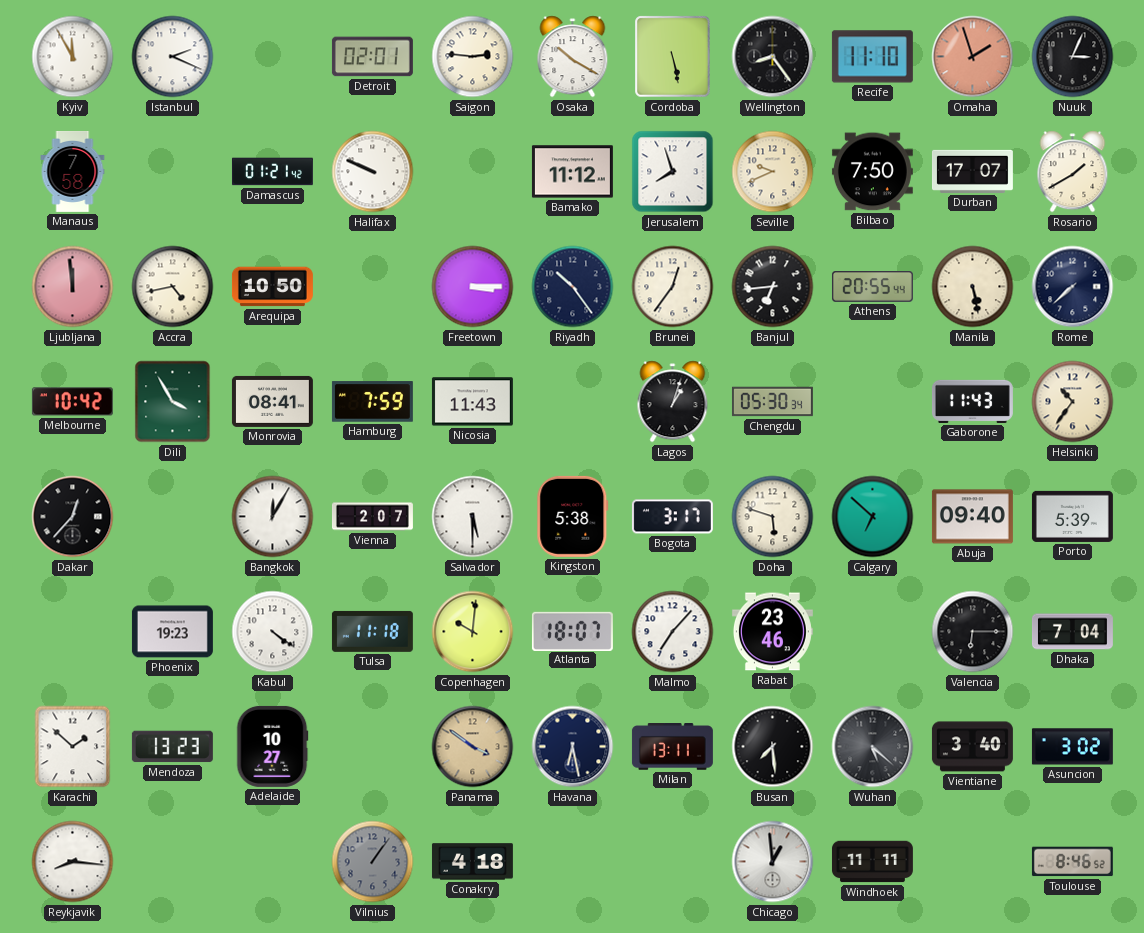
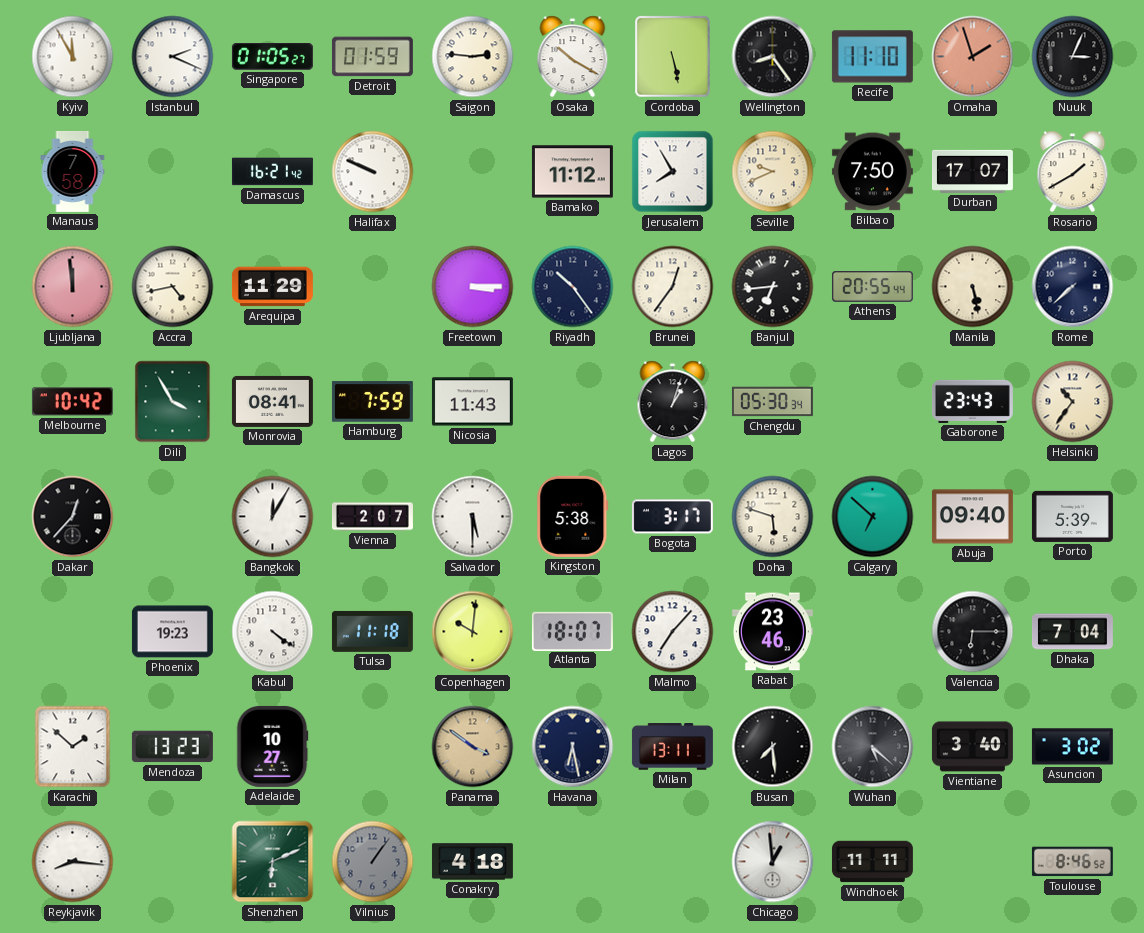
Singapore: none -> 01:05
Detroit: 02:01 -> 01:59
Damascus: 01:21 -> 16:21
Jerusalem: 7:57 -> 7:55
Arequipa: 10:50 -> 11:29
Gaborone: 11:43 -> 23:43
Shenzhen: none -> 6:11
